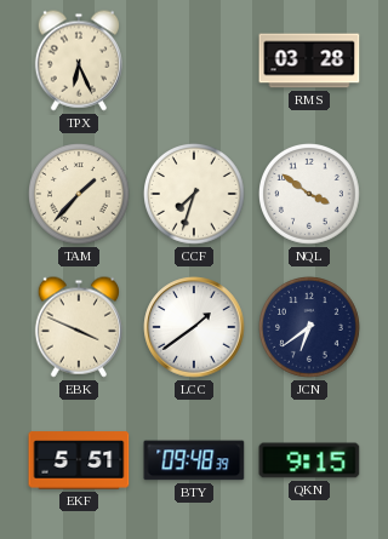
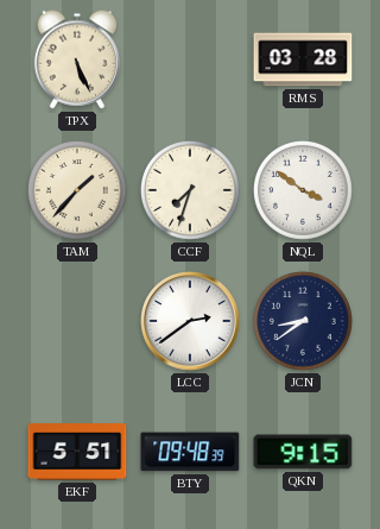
TPX: 6:26 -> 5:26
EBK: 3:49 -> none
LCC: 1:39 -> 2:39
JCN: 6:39 -> 8:39
